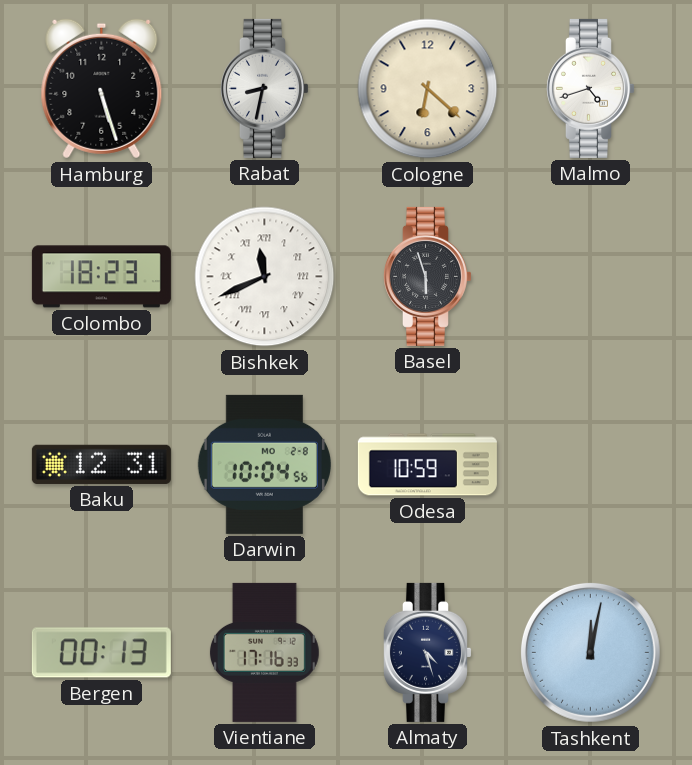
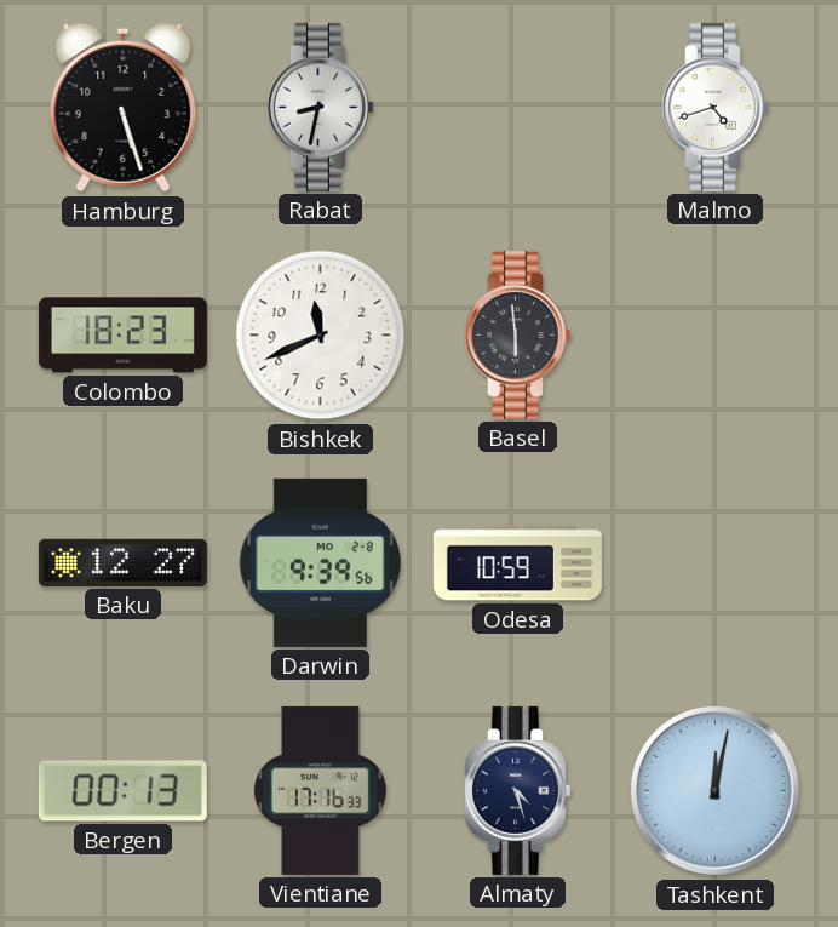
Cologne: 6:22 -> none
Bishkek numerals: Roman -> Arabic
Basel: 5:57 -> 5:59
Baku: 12:31 -> 12:27
Darwin: 10:04 -> 9:39
